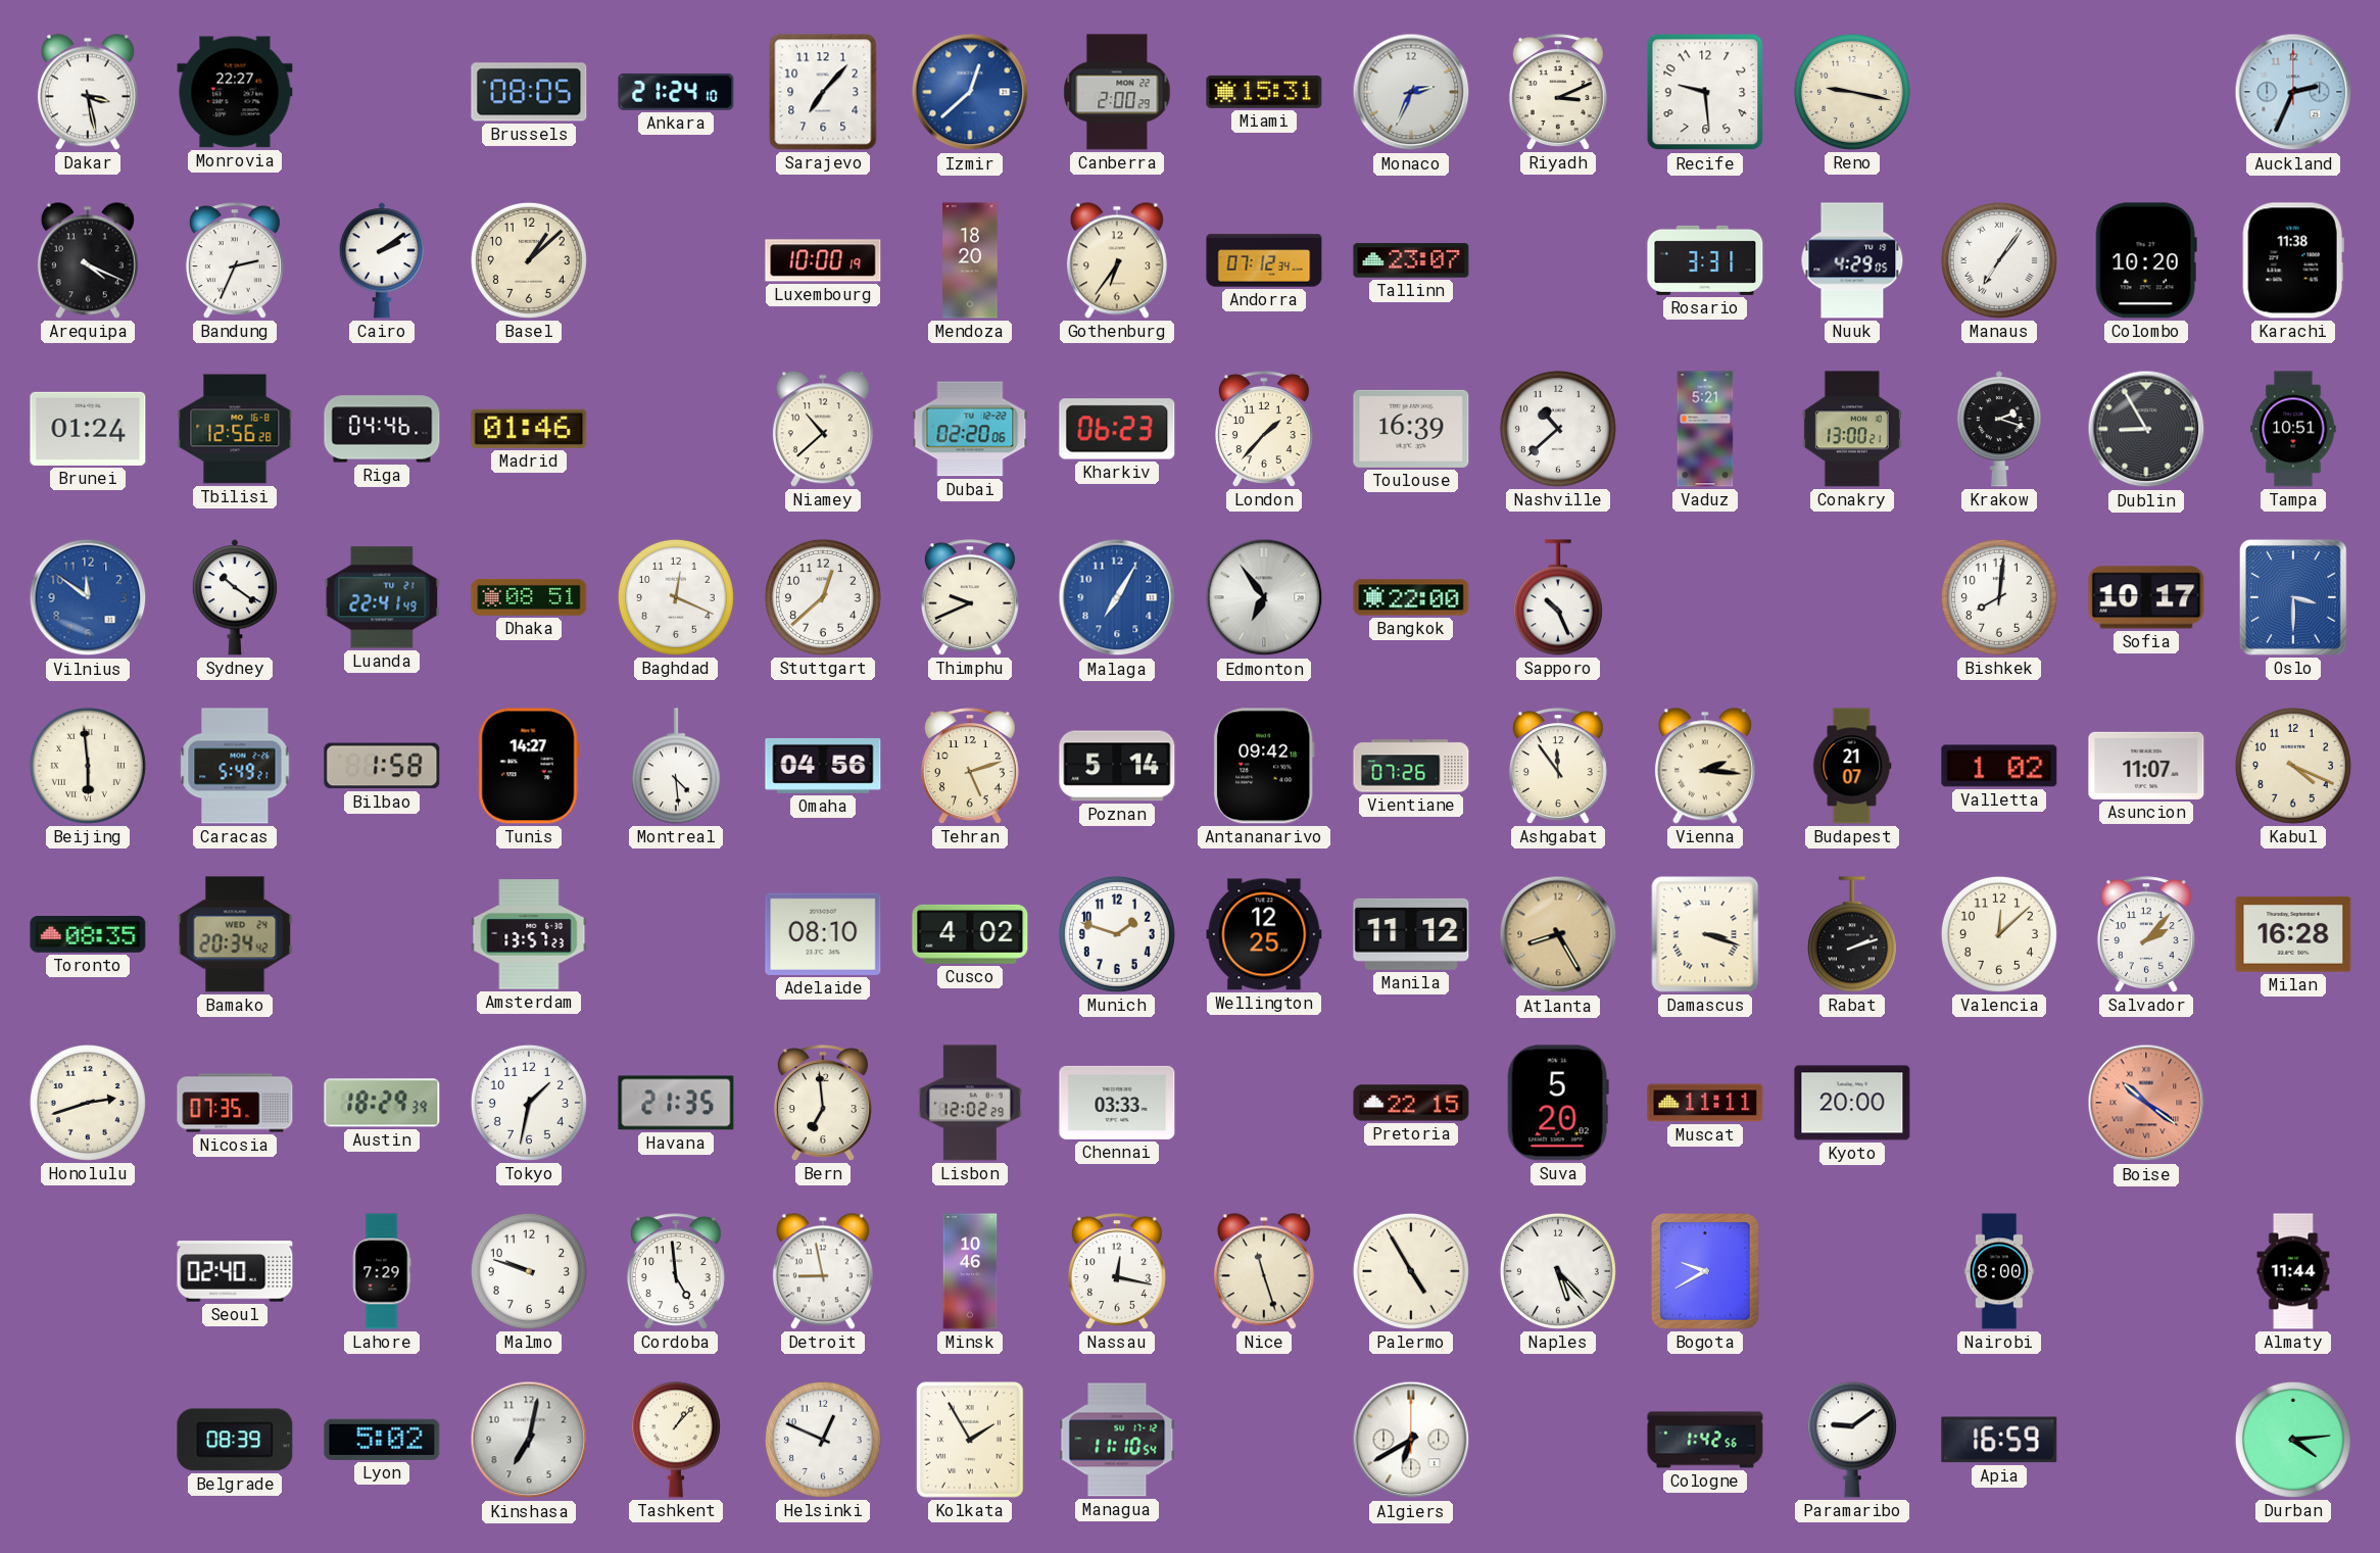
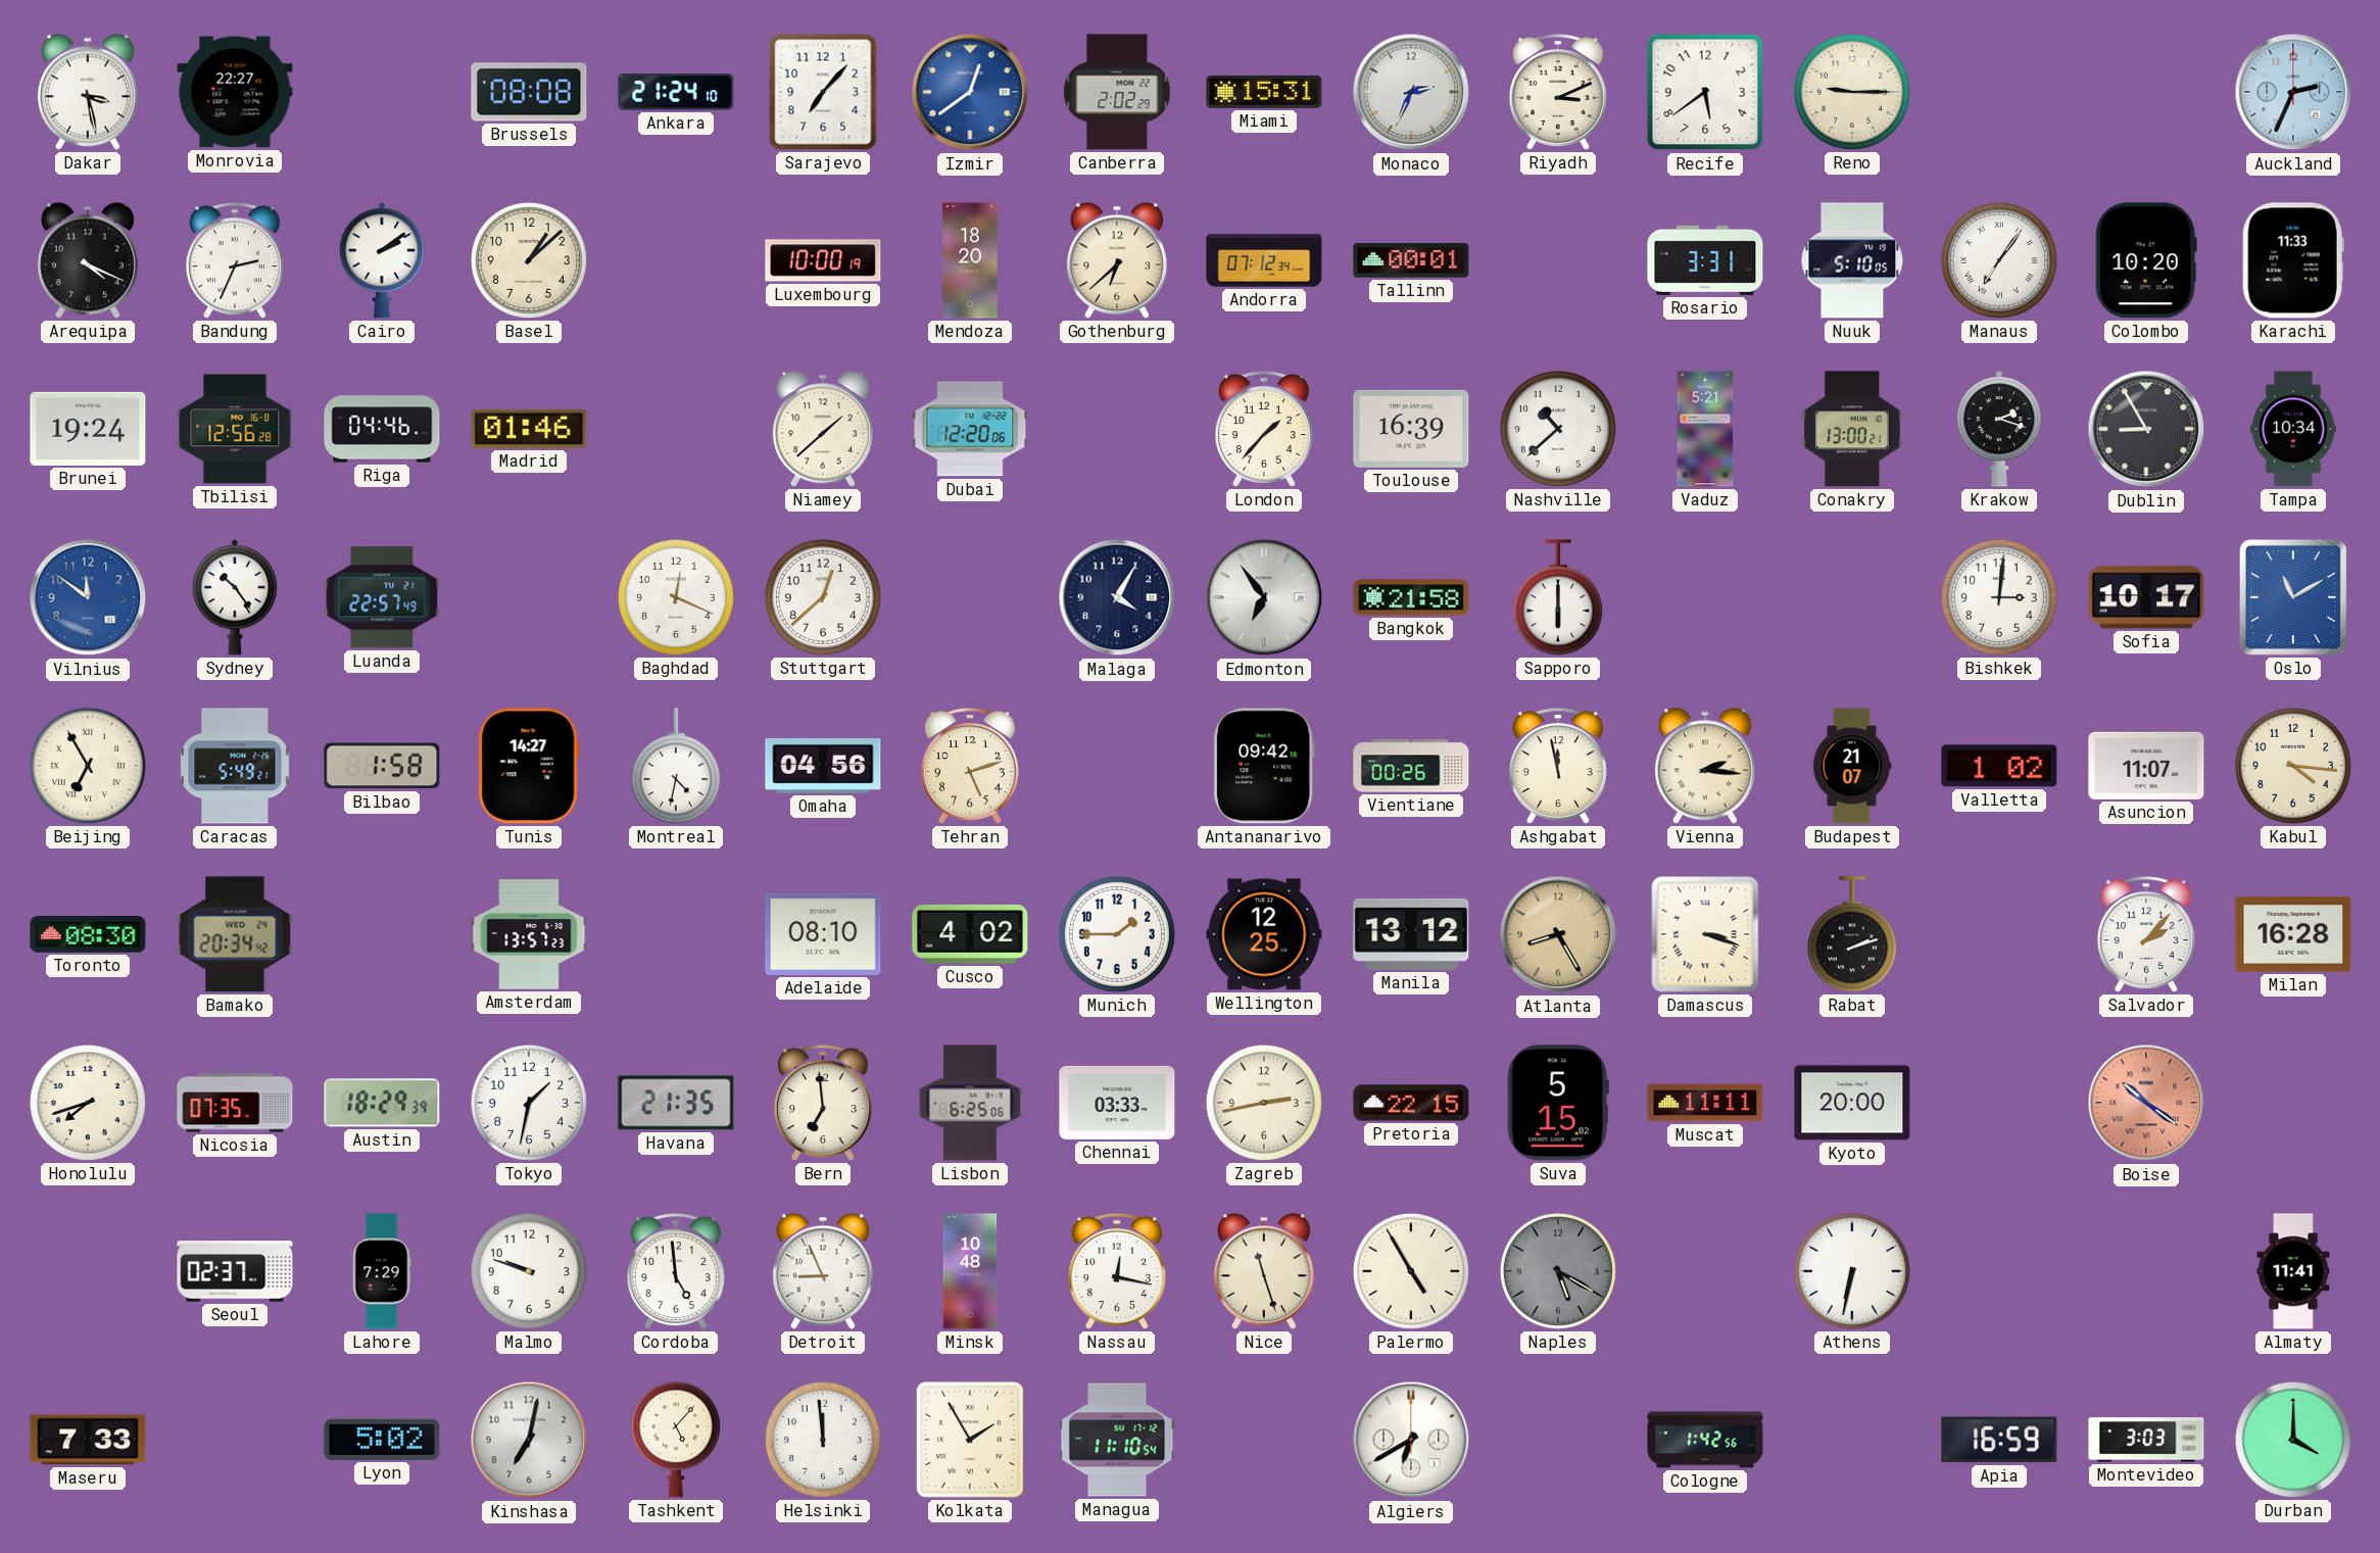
Brussels: 08:05 -> 08:08
Izmir: 12:38 -> 12:39
Canberra: 2:00 -> 2:02
Recife: 9:29 -> 5:39
Reno: 9:17 -> 9:15
Gothenburg: 6:36 -> 6:38
Tallinn: 23:07 -> 00:01
Nuuk: 4:29 -> 5:10
Karachi: 11:38 -> 11:33
Brunei: 01:24 -> 19:24
Niamey: 10:38 -> 1:38
Dubai: 02:20 -> 12:20
Kharkiv: 06:23 -> none
Tampa: 10:51 -> 10:34
Sydney: 10:21 -> 10:24
Luanda: 22:41 -> 22:57
Dhaka: 08:51 -> none
Thimphu: 9:41 -> none
Malaga: 7:05 -> 4:05
Malaga dial: blue -> navy
Bangkok: 22:00 -> 21:58
Sapporo: 10:26 -> 6:00
Bishkek: 8:01 -> 3:01
Oslo: 3:30 -> 11:10
Beijing: 5:59 -> 6:55
Montreal: 4:29 -> 4:32
Poznan: 5:14 -> none
Vientiane: 07:26 -> 00:26
Ashgabat: 11:54 -> 11:58
Kabul: 4:19 -> 4:16
Toronto: 08:35 -> 08:30
Munich: 1:48 -> 1:45
Manila: 11:12 -> 13:12
Valencia: 12:08 -> none
Honolulu: 2:42 -> 7:42
Lisbon: 12:02 -> 6:25
Zagreb: none -> 2:43
Suva: 5:20 -> 5:15
Seoul: 02:40 -> 02:37
Detroit: 8:58 -> 8:56
Minsk: 10:46 -> 10:48
Naples: 5:23 -> 5:20
Naples dial: white -> grey
Bogota: 9:40 -> none
Athens: none -> 6:32
Nairobi: 8:00 -> none
Almaty: 11:44 -> 11:41
Maseru: none -> 7:33
Belgrade: 08:39 -> none
Tashkent: 1:07 -> 5:07
Helsinki: 12:49 -> 11:59
Paramaribo: 9:09 -> none
Montevideo: none -> 3:03
Durban: 4:14 -> 4:00
